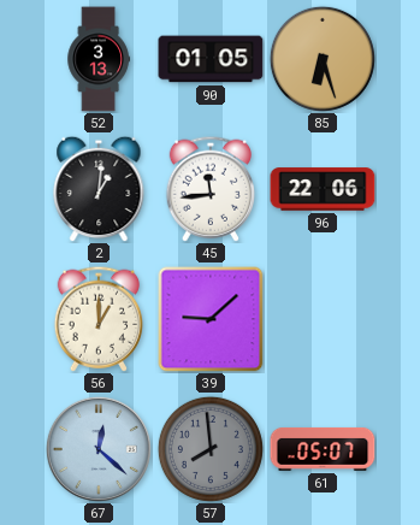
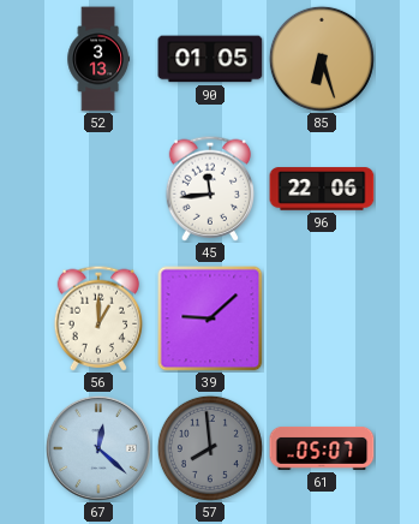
2: 1:01 -> none
